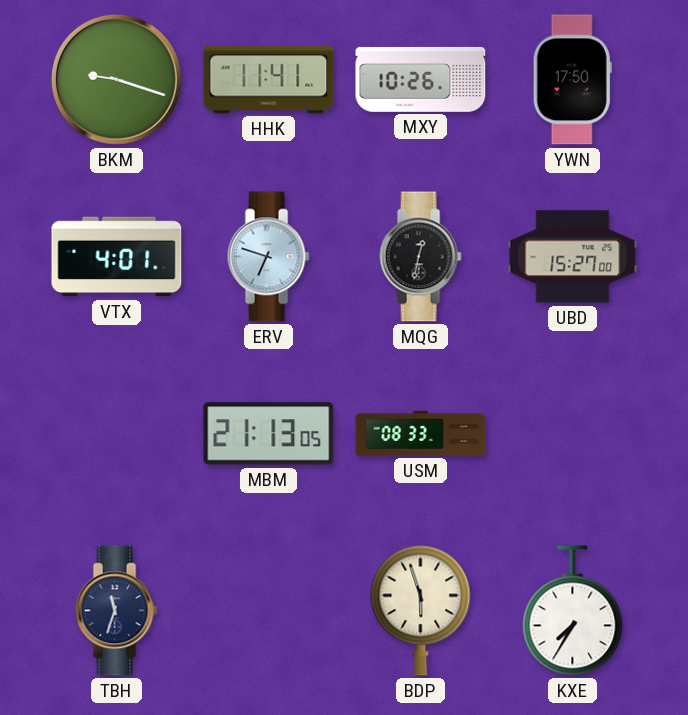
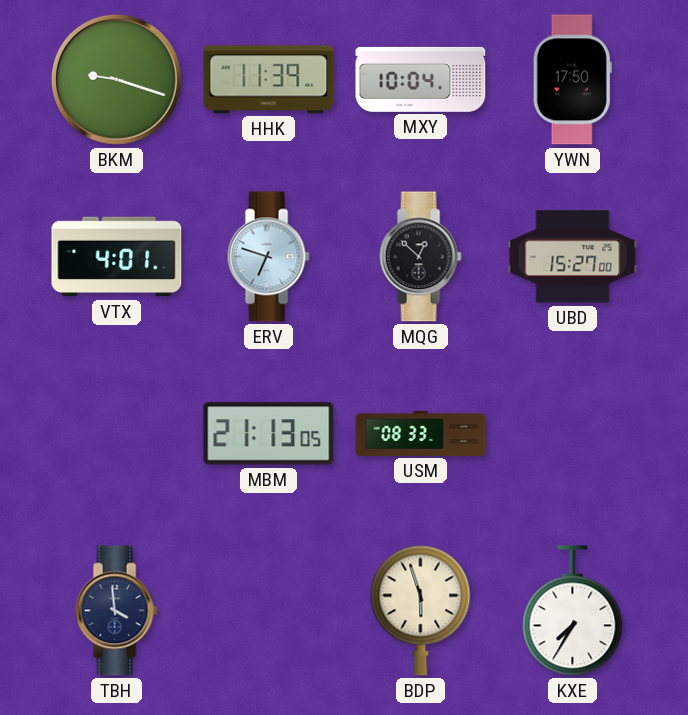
HHK: 11:41 -> 11:39
MXY: 10:26 -> 10:04
MQG: 12:32 -> 12:52
TBH: 11:33 -> 3:59
